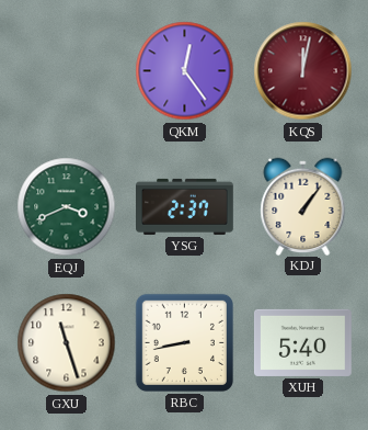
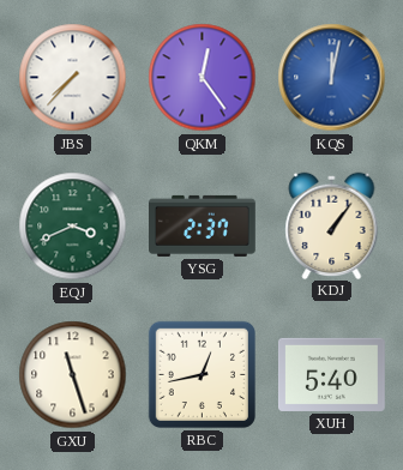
JBS: none -> 7:37
KQS dial: burgundy -> blue
RBC: 8:43 -> 12:43
